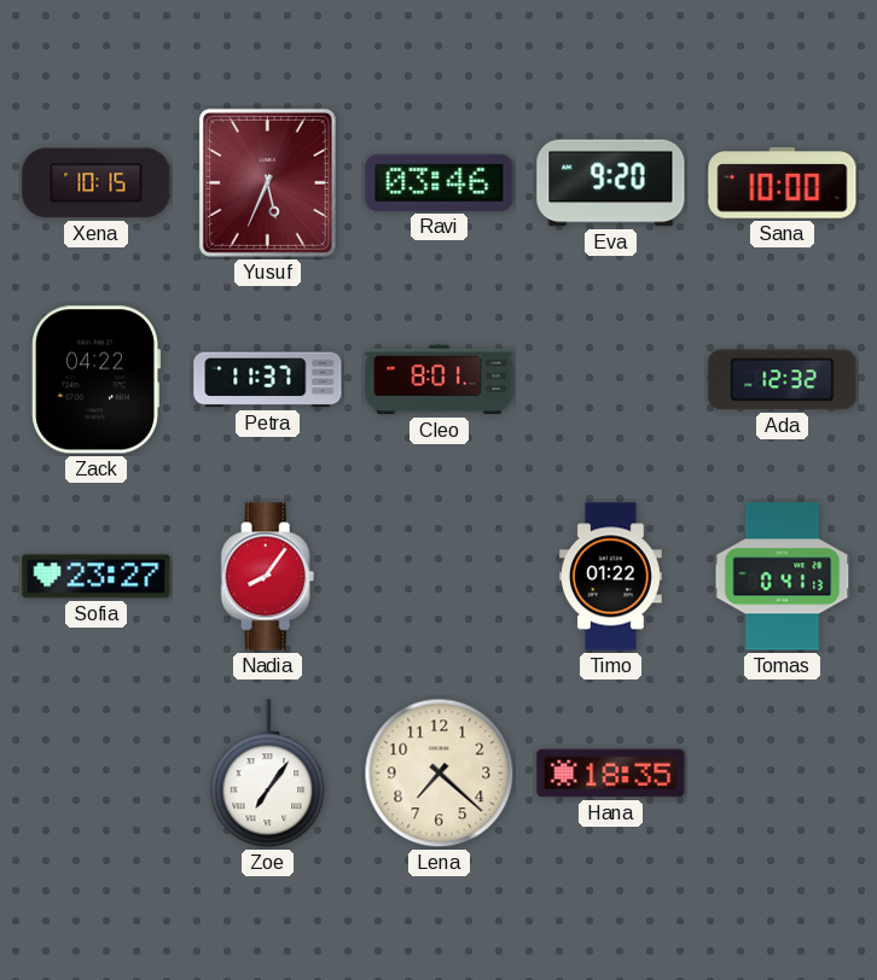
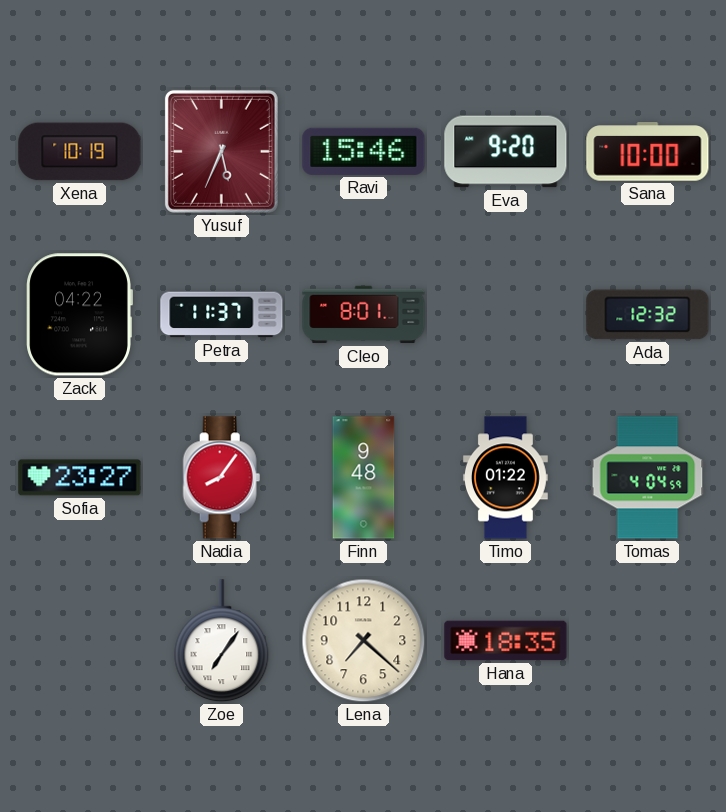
Xena: 10:15 -> 10:19
Ravi: 03:46 -> 15:46
Finn: none -> 9:48
Tomas: 0:41 -> 4:04
